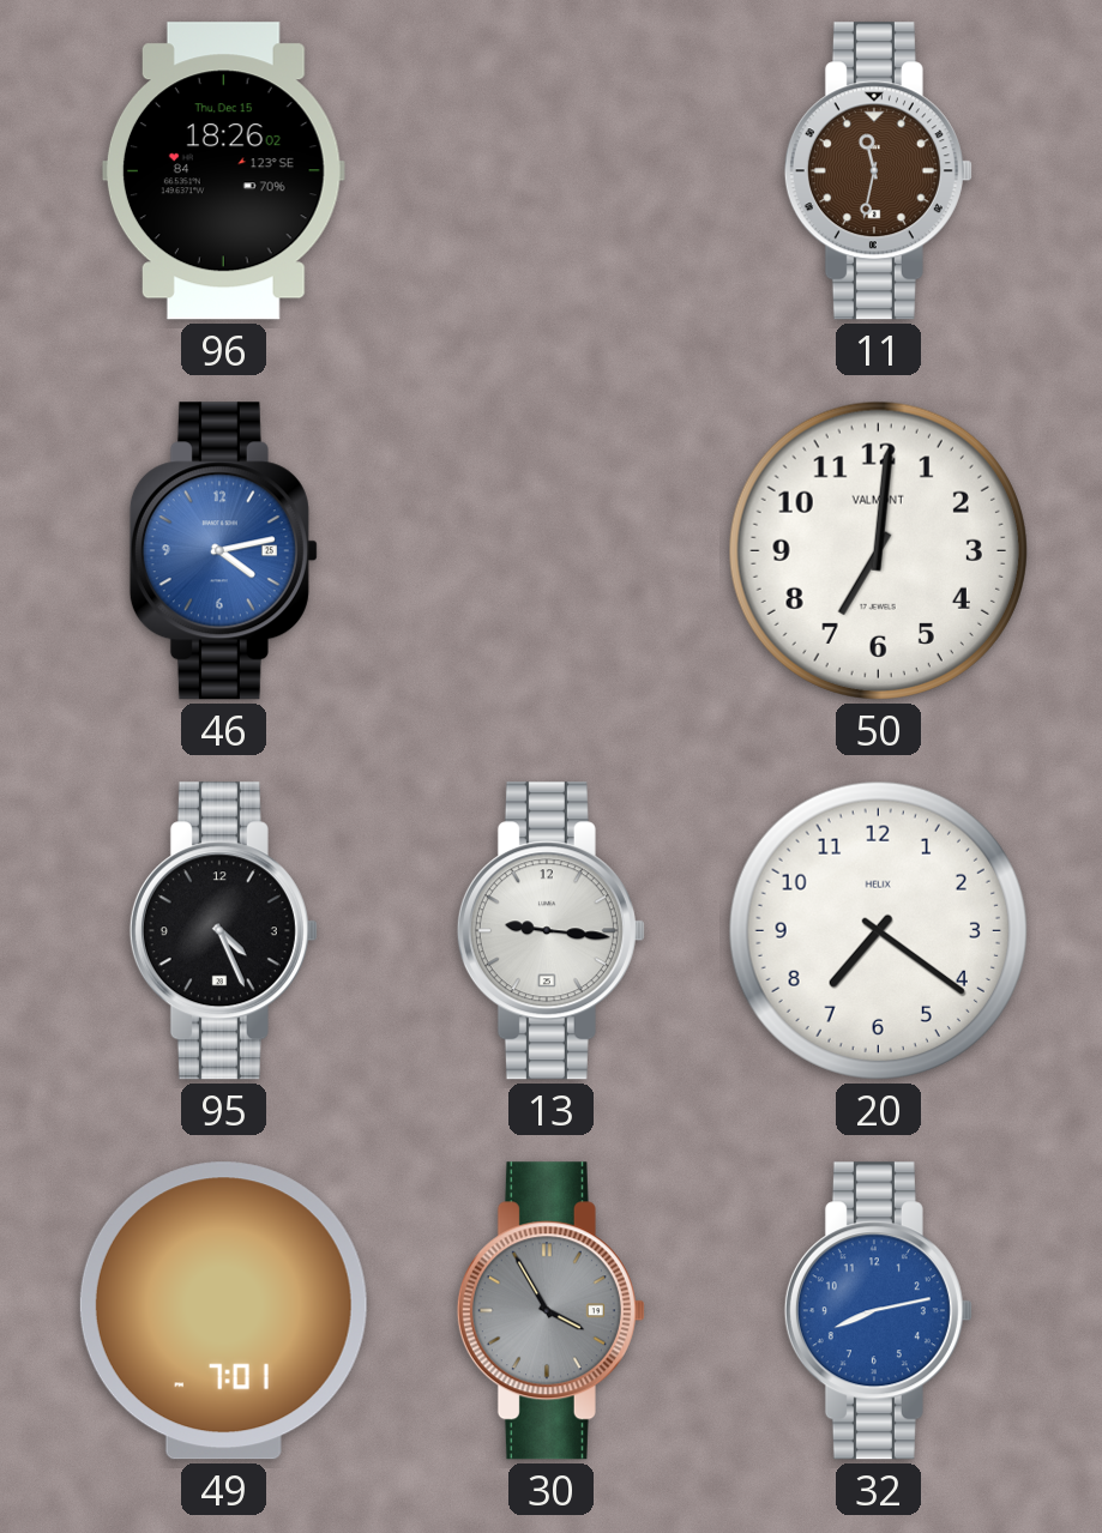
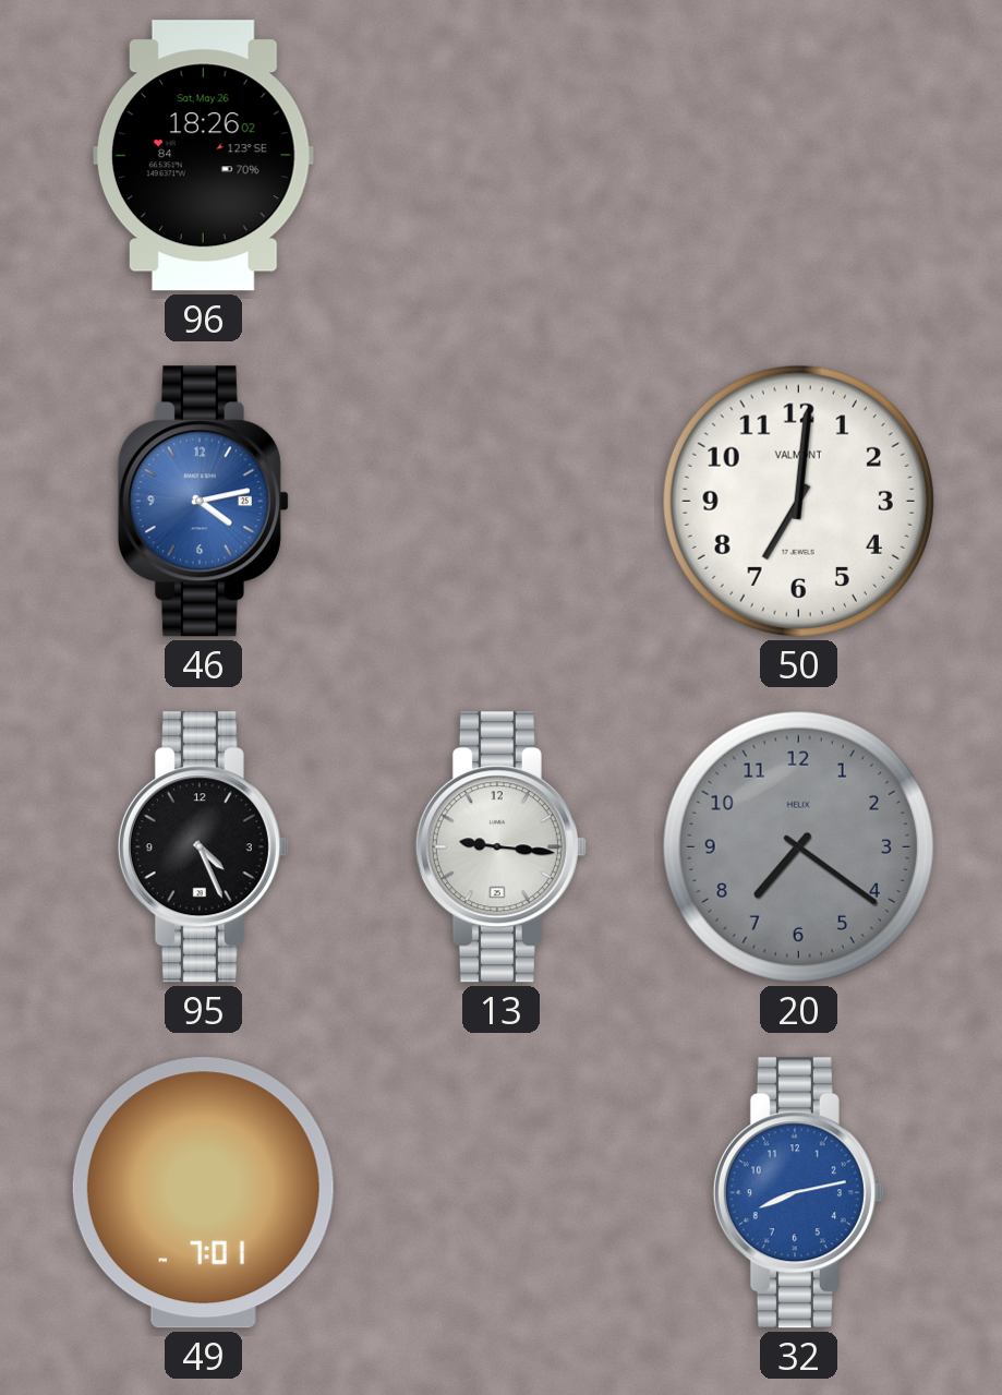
96 date: Thu, Dec 15 -> Sat, May 26
11: 11:32 -> none
20 dial: white -> grey
30: 3:55 -> none
